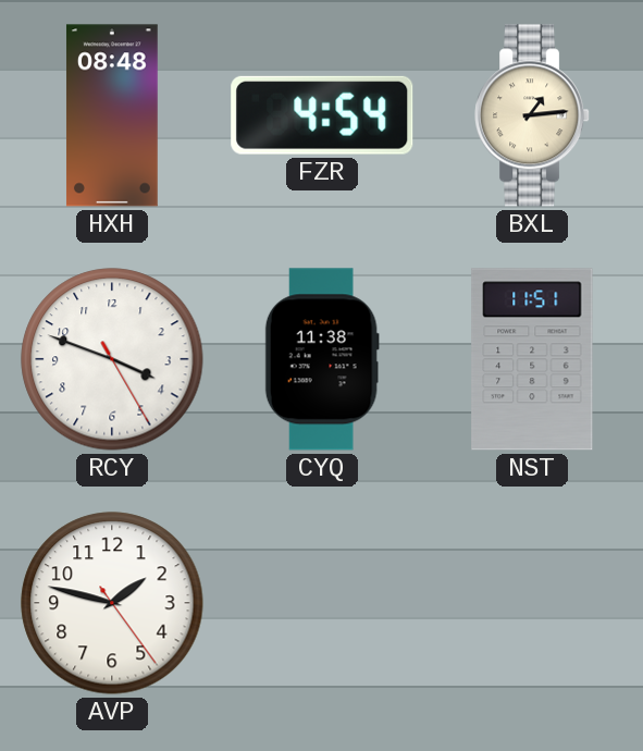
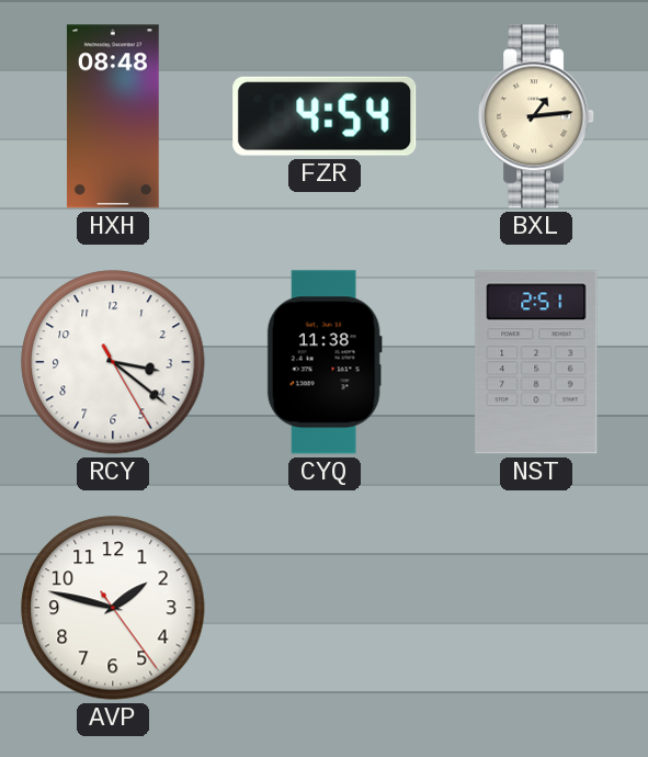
RCY: 3:48 -> 3:21
NST: 11:51 -> 2:51
